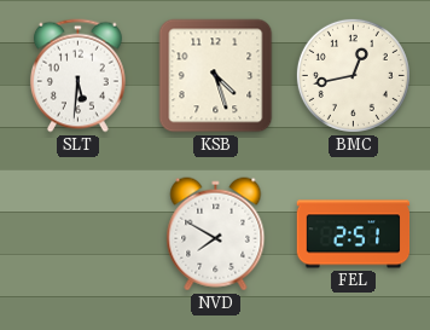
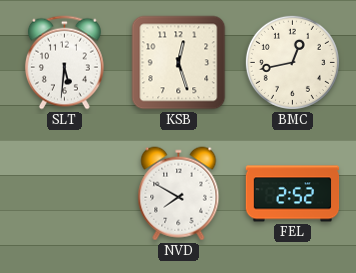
KSB: 4:27 -> 12:27
FEL: 2:51 -> 2:52
